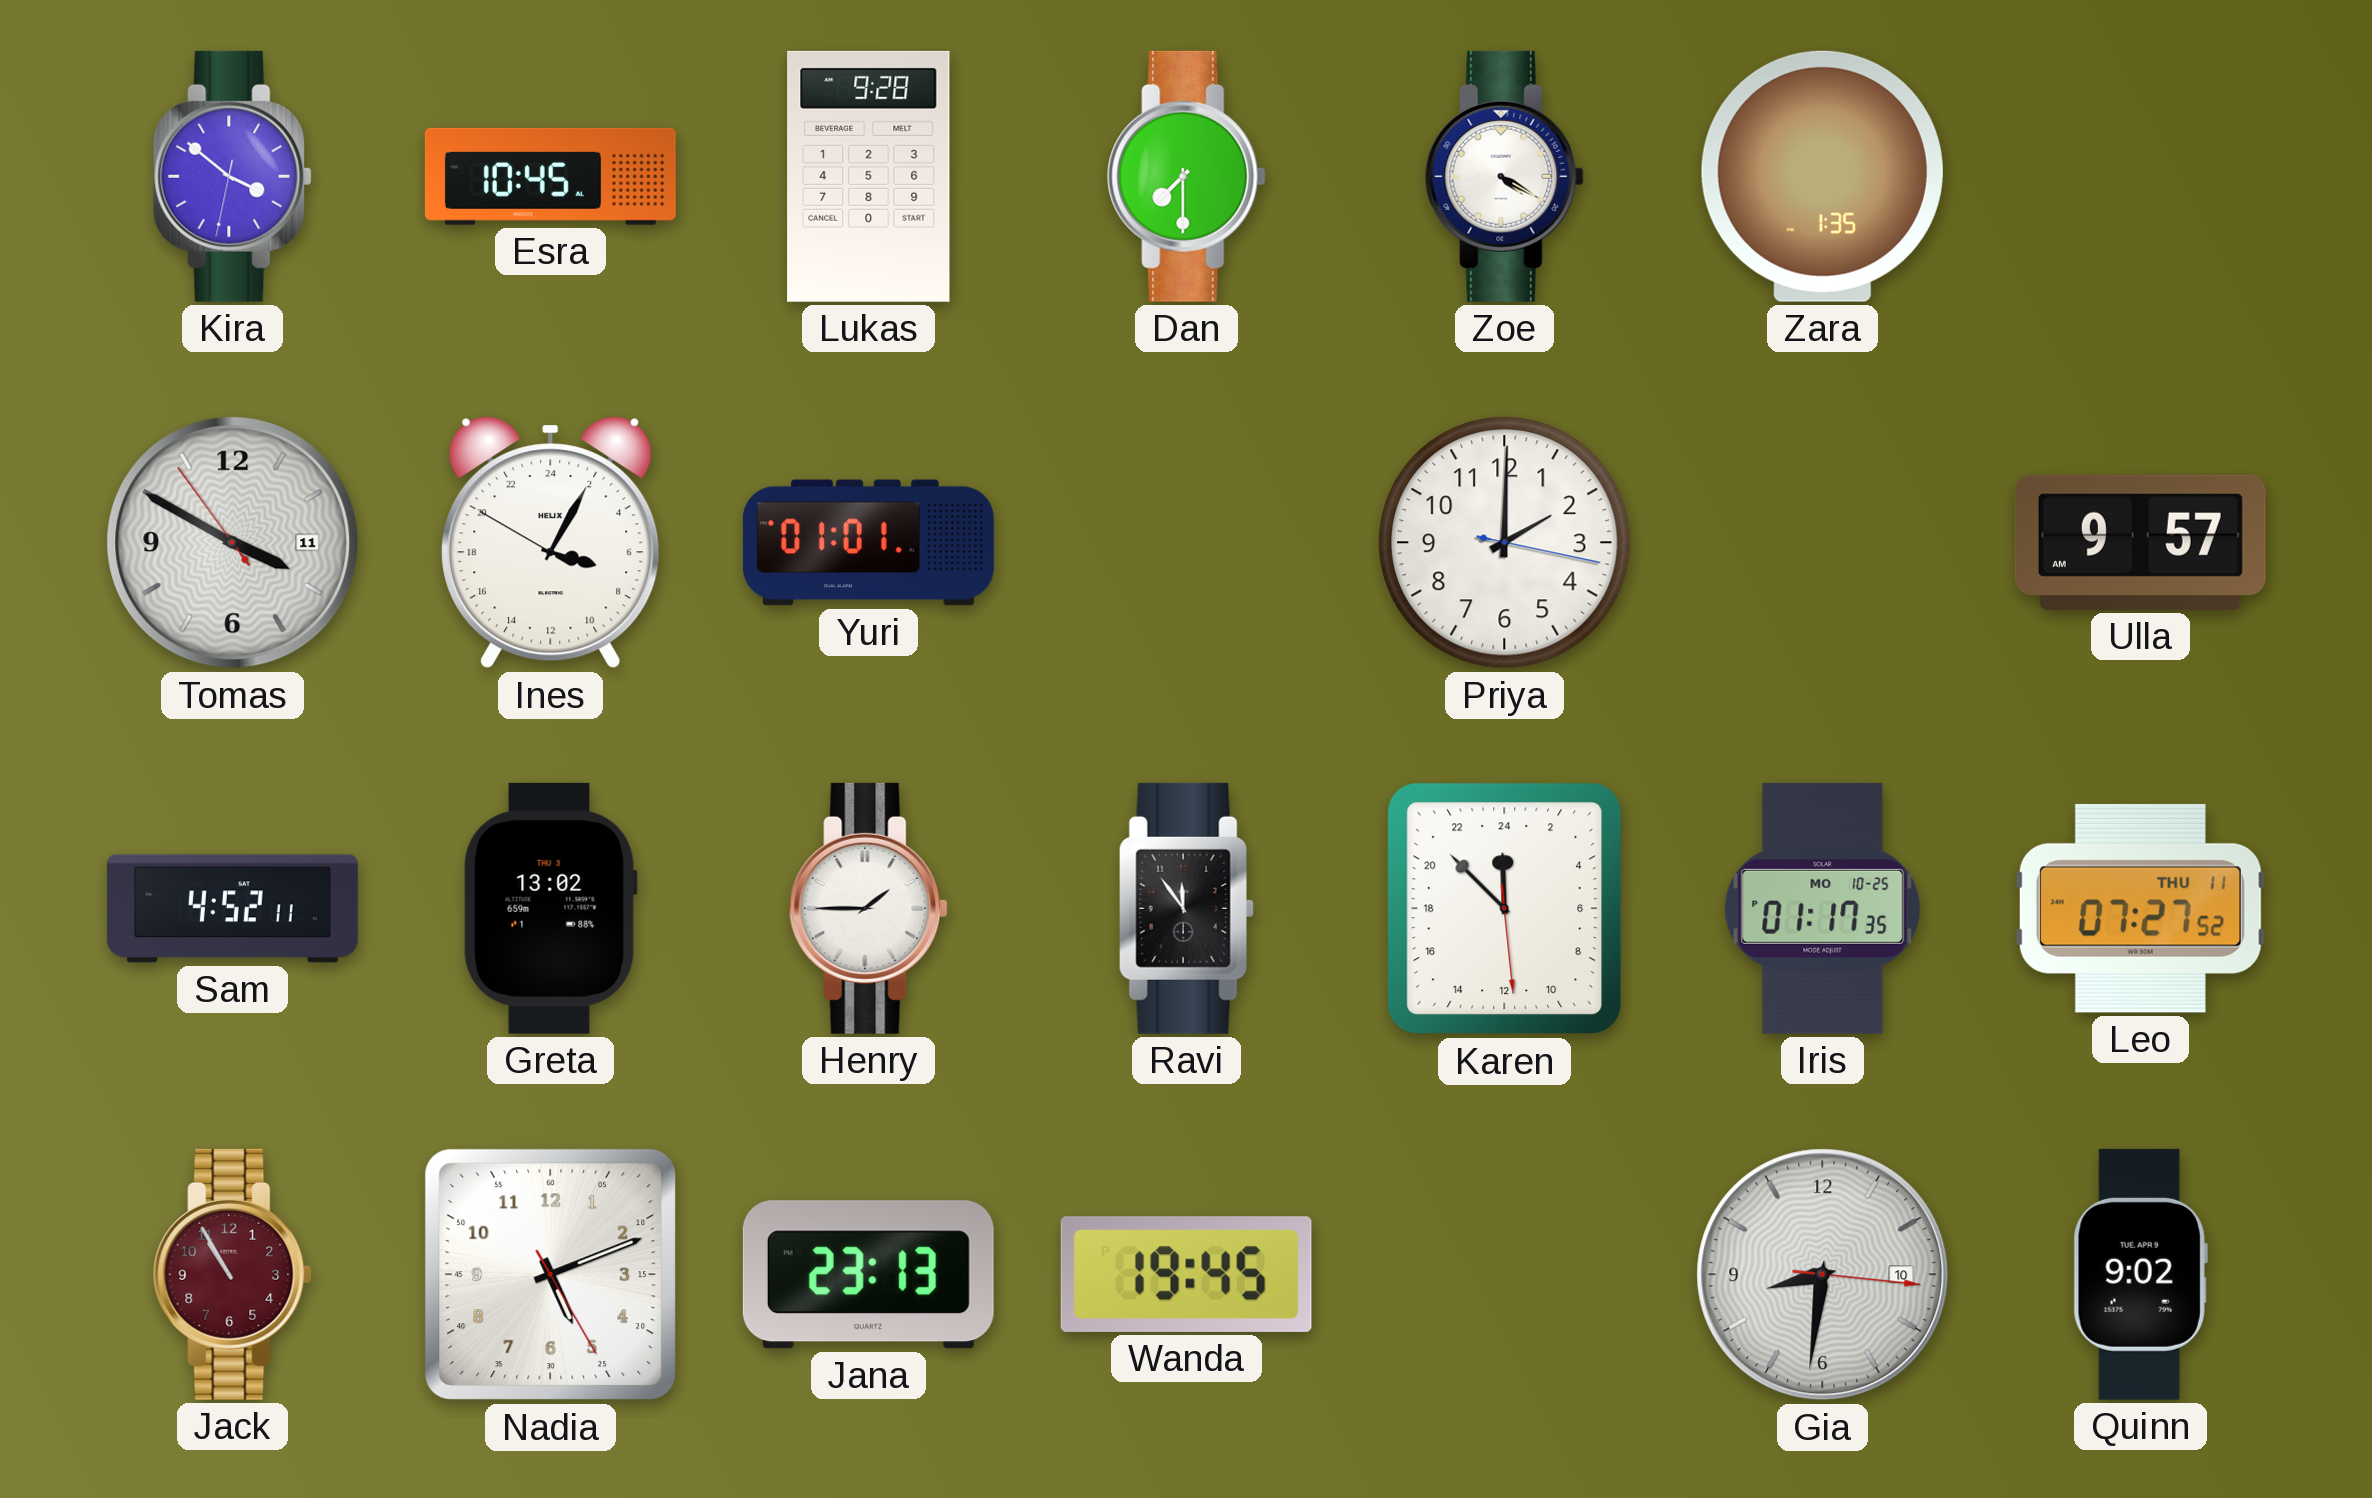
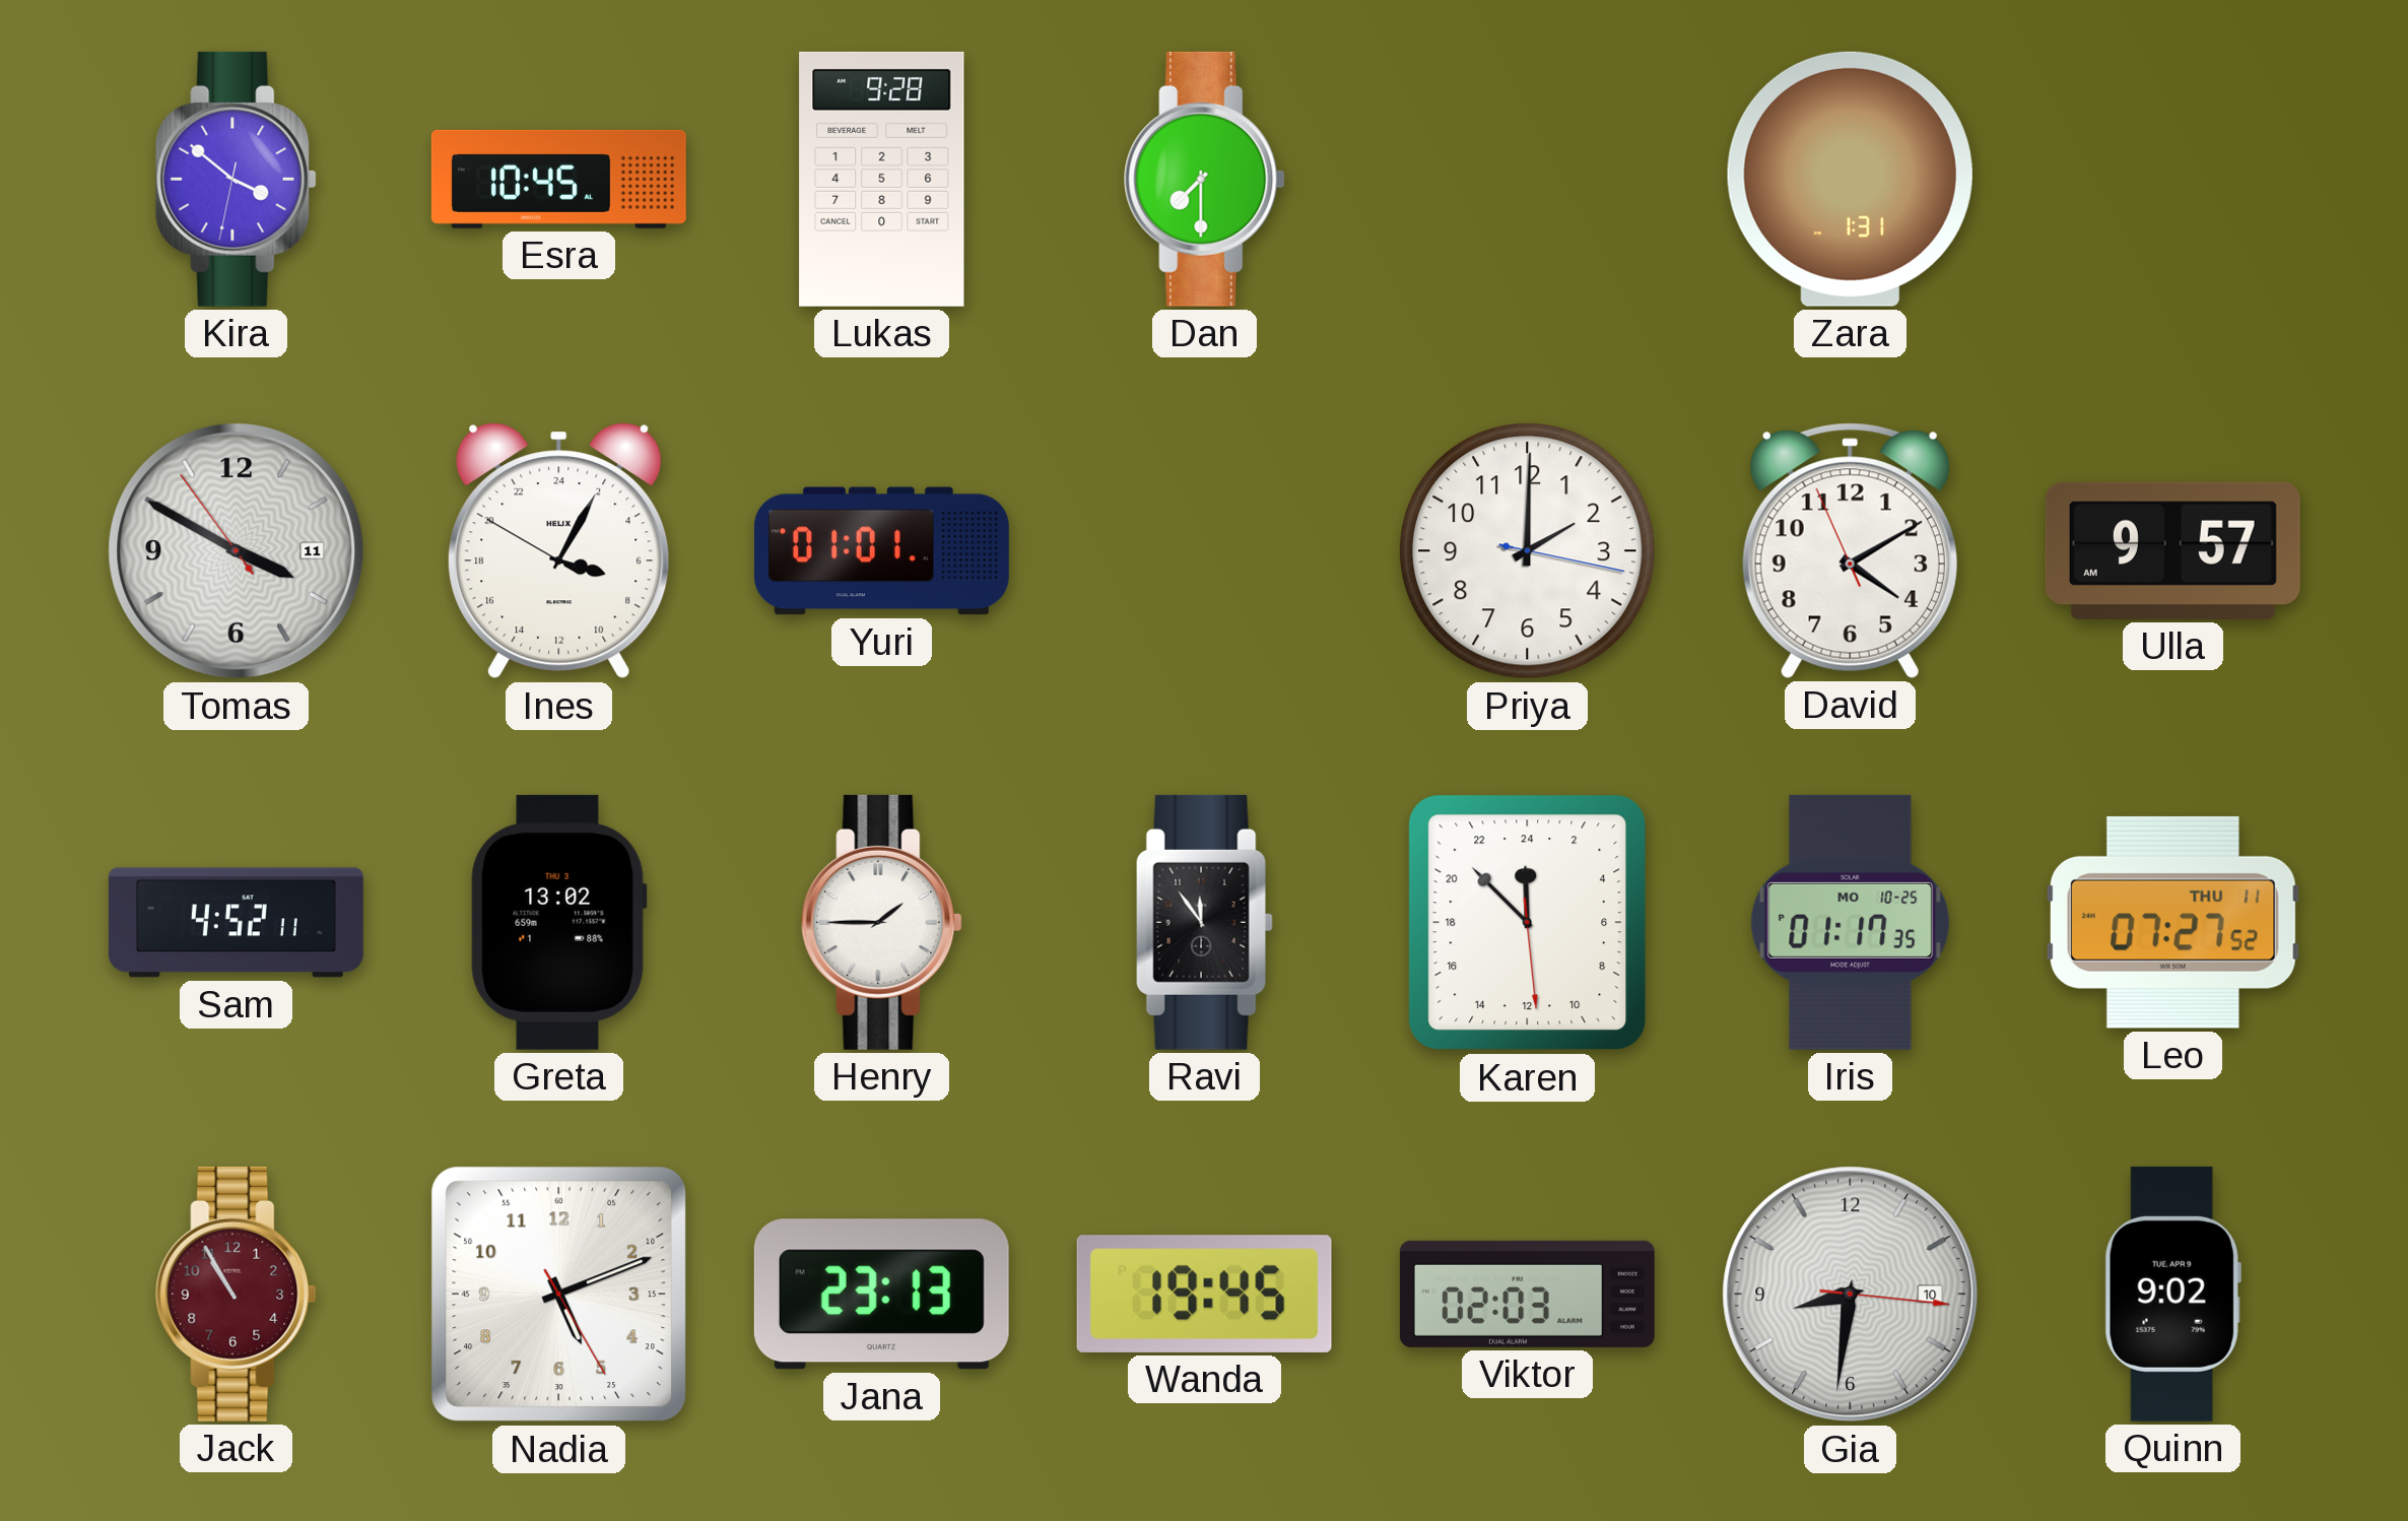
Zoe: 4:20 -> none
Zara: 1:35 -> 1:31
David: none -> 4:09
Viktor: none -> 02:03
